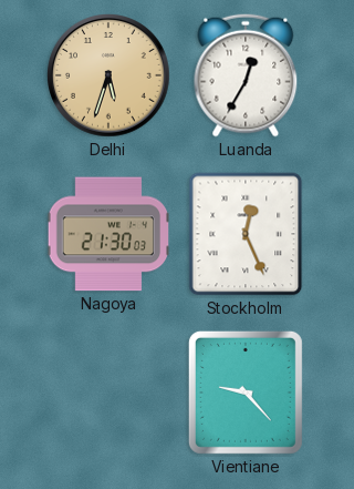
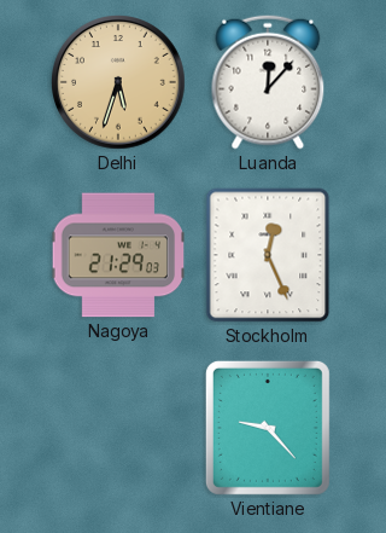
Luanda: 12:35 -> 12:07
Nagoya: 21:30 -> 21:29
